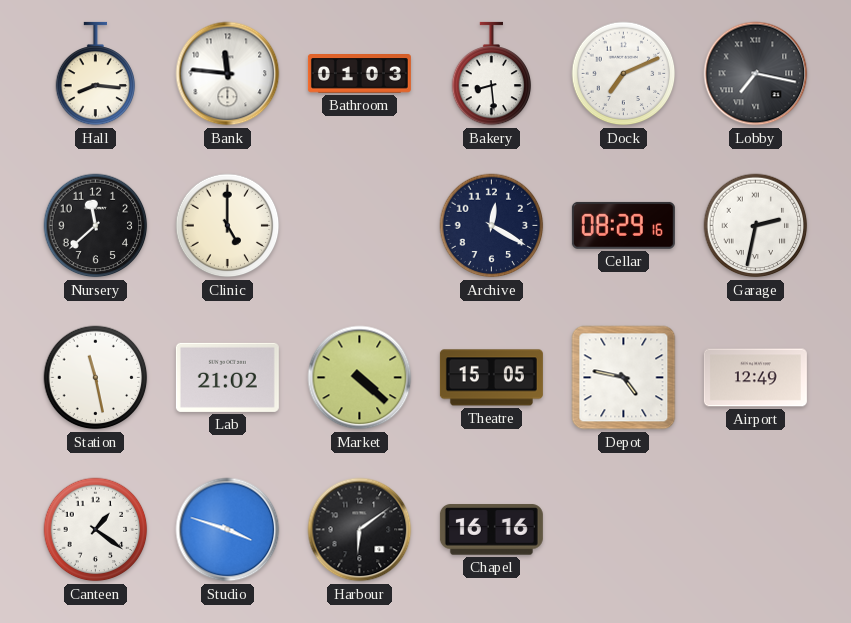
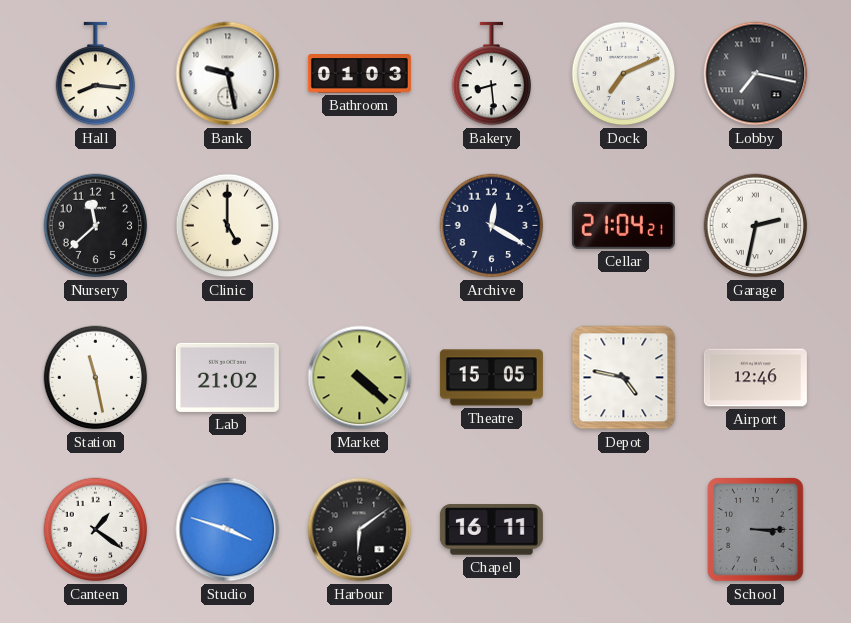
Bank: 11:46 -> 9:28
Cellar: 08:29 -> 21:04
Airport: 12:49 -> 12:46
Chapel: 16:16 -> 16:11
School: none -> 3:15
